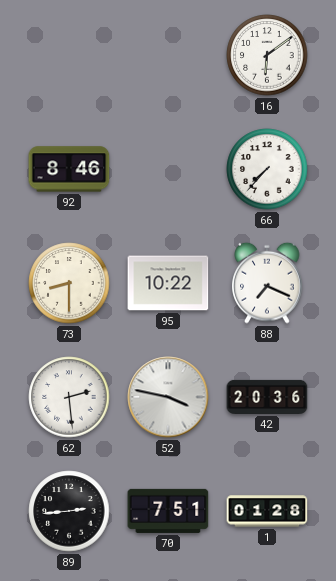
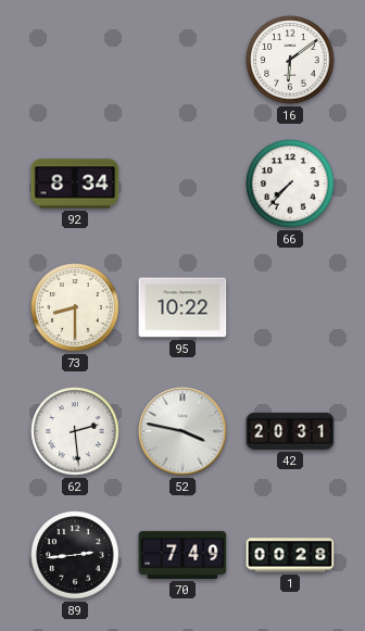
92: 8:46 -> 8:34
88: 7:19 -> none
42: 20:36 -> 20:31
70: 7:51 -> 7:49
1: 01:28 -> 00:28
